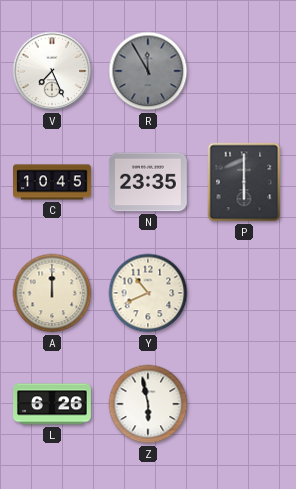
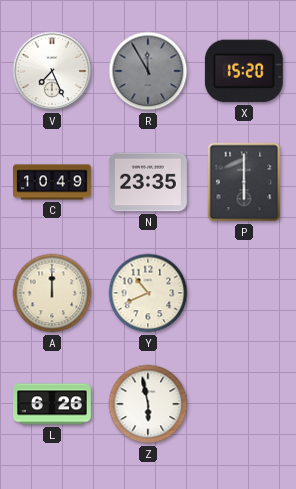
X: none -> 15:20
C: 10:45 -> 10:49
